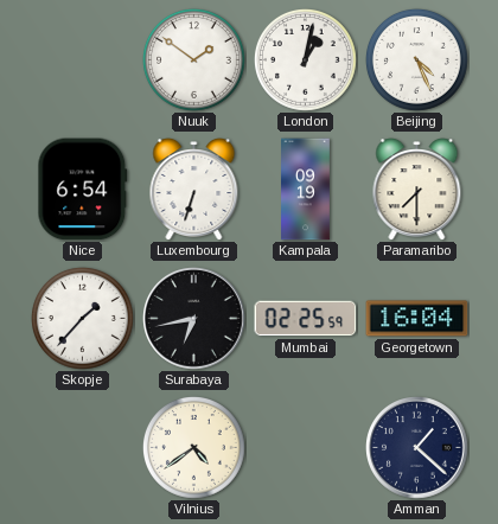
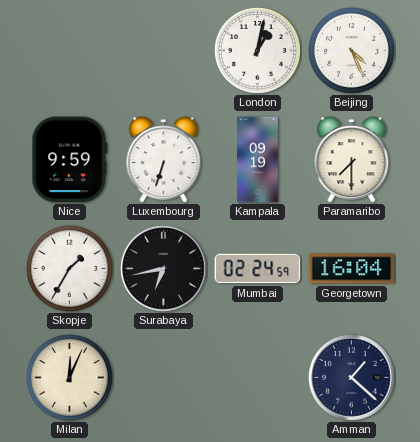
Nuuk: 1:51 -> none
Nice: 6:54 -> 9:59
Skopje: 1:37 -> 1:35
Mumbai: 02:25 -> 02:24
Milan: none -> 12:04
Vilnius: 4:39 -> none
